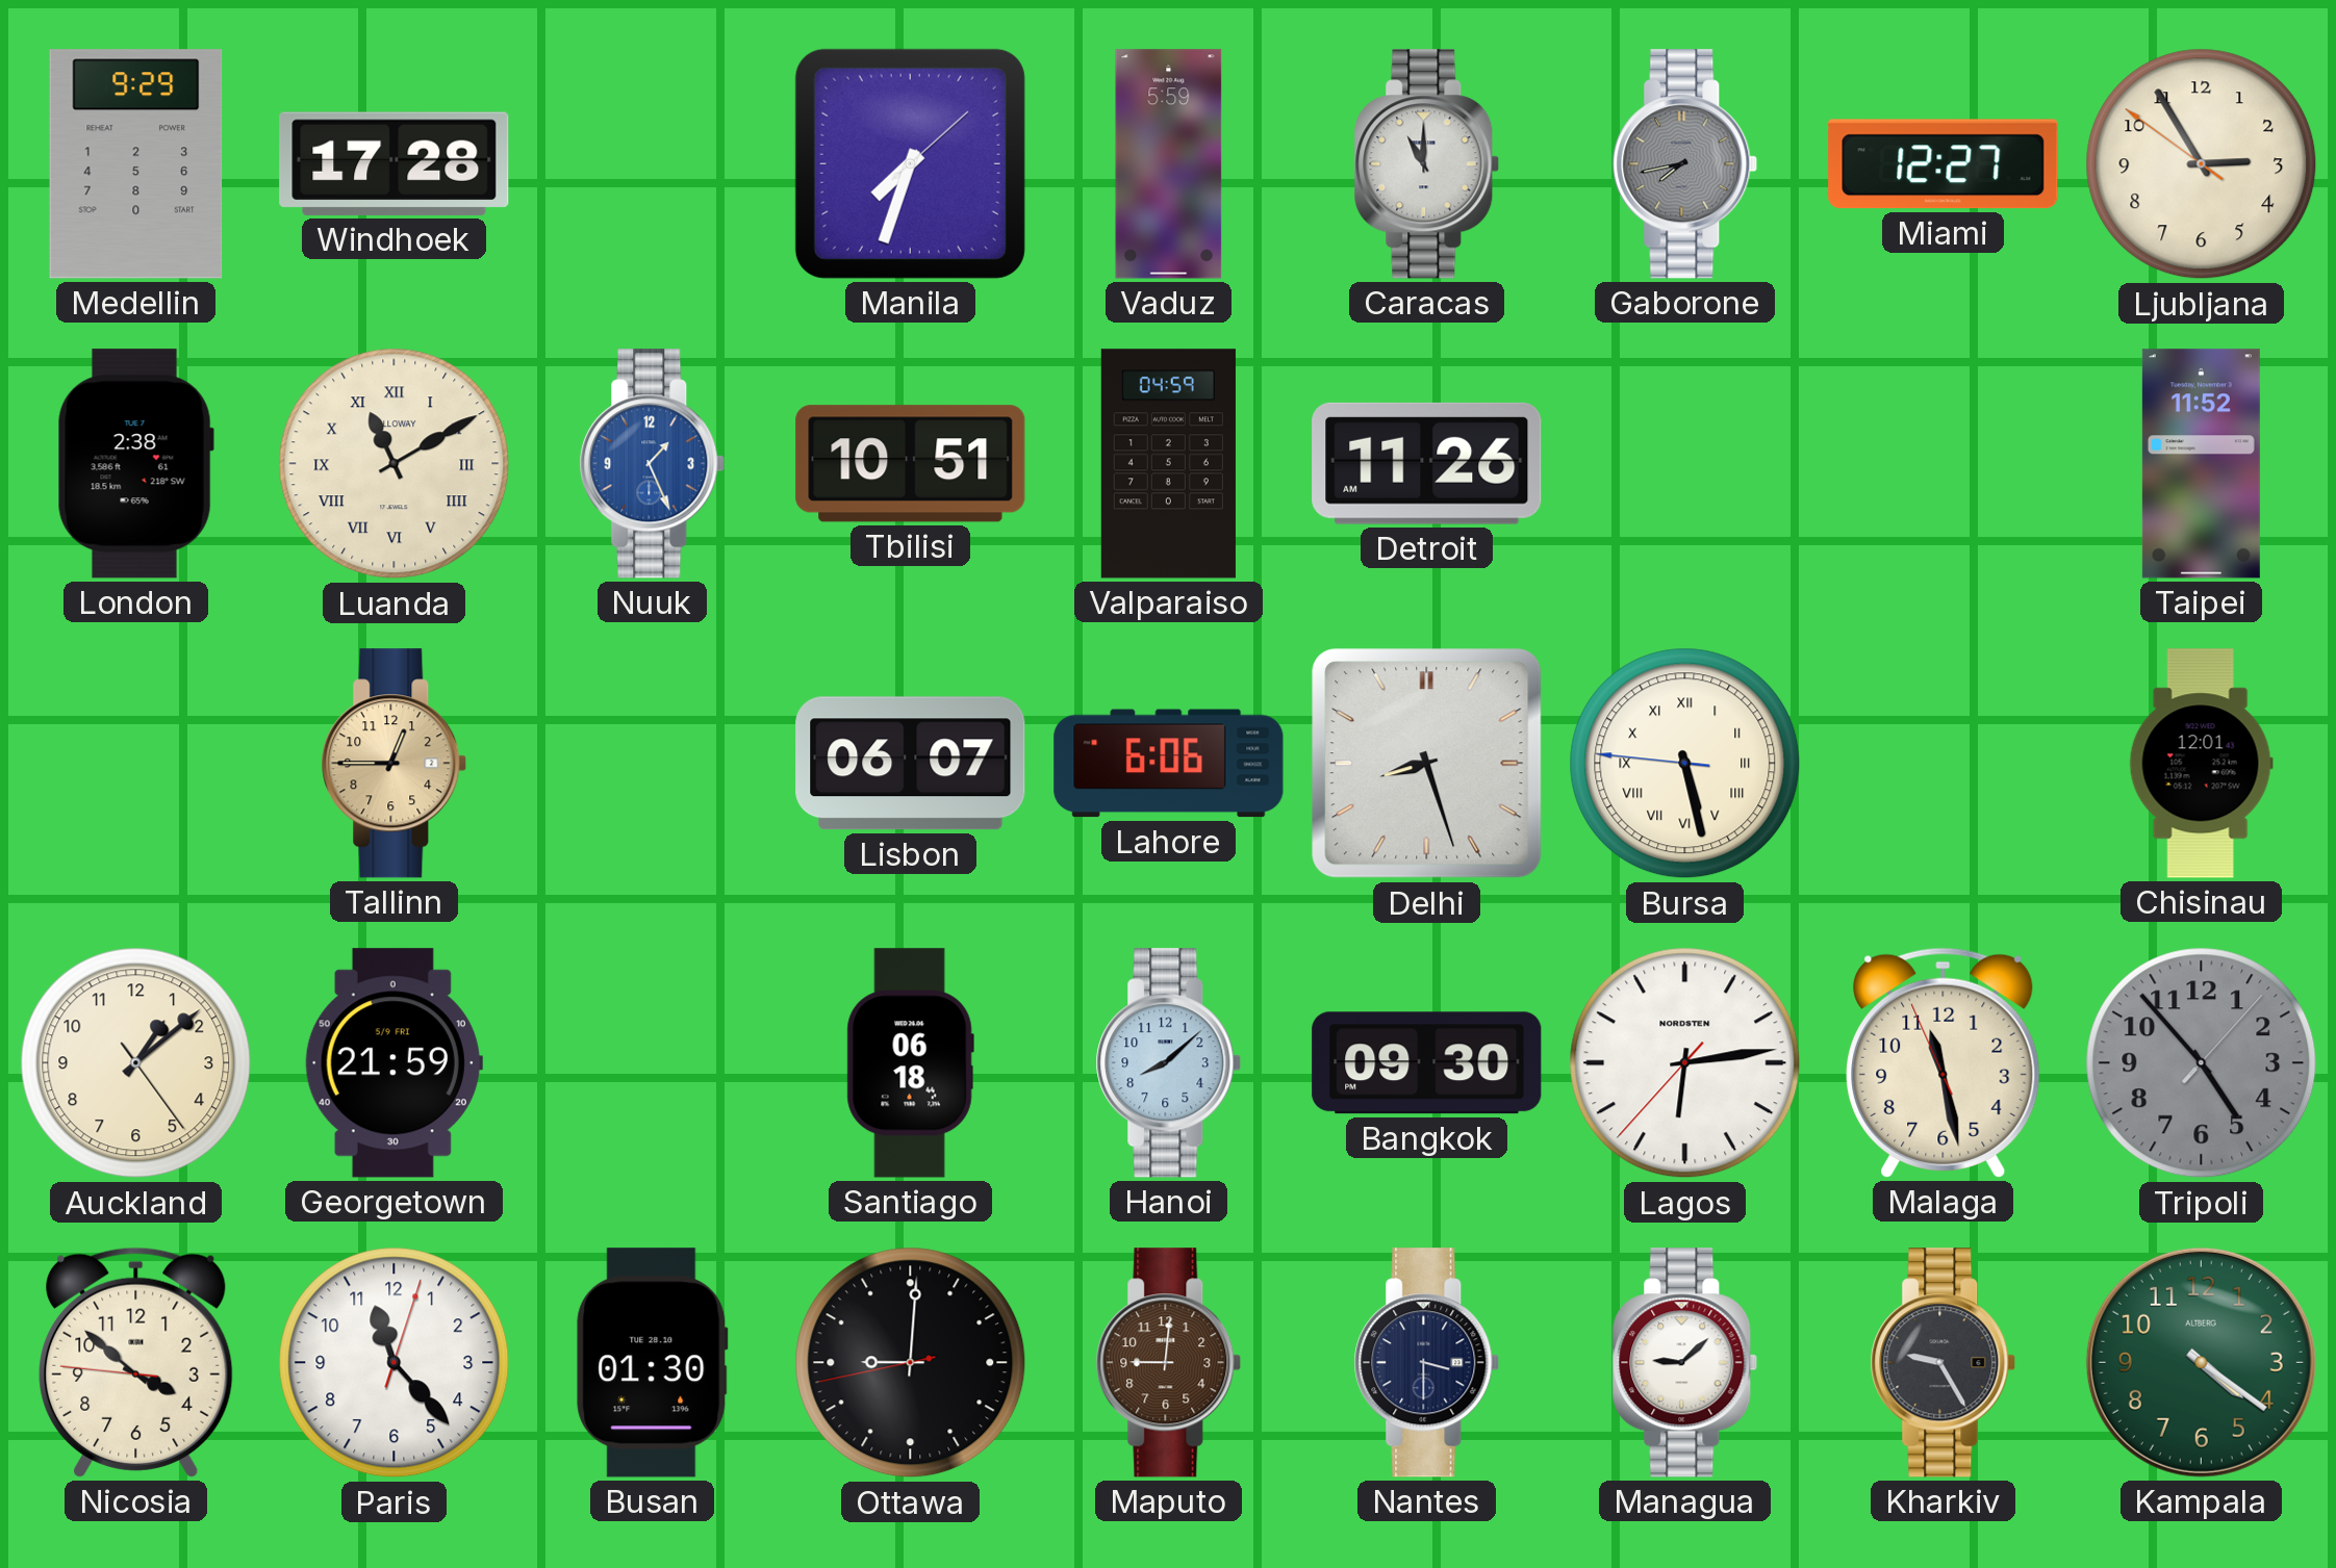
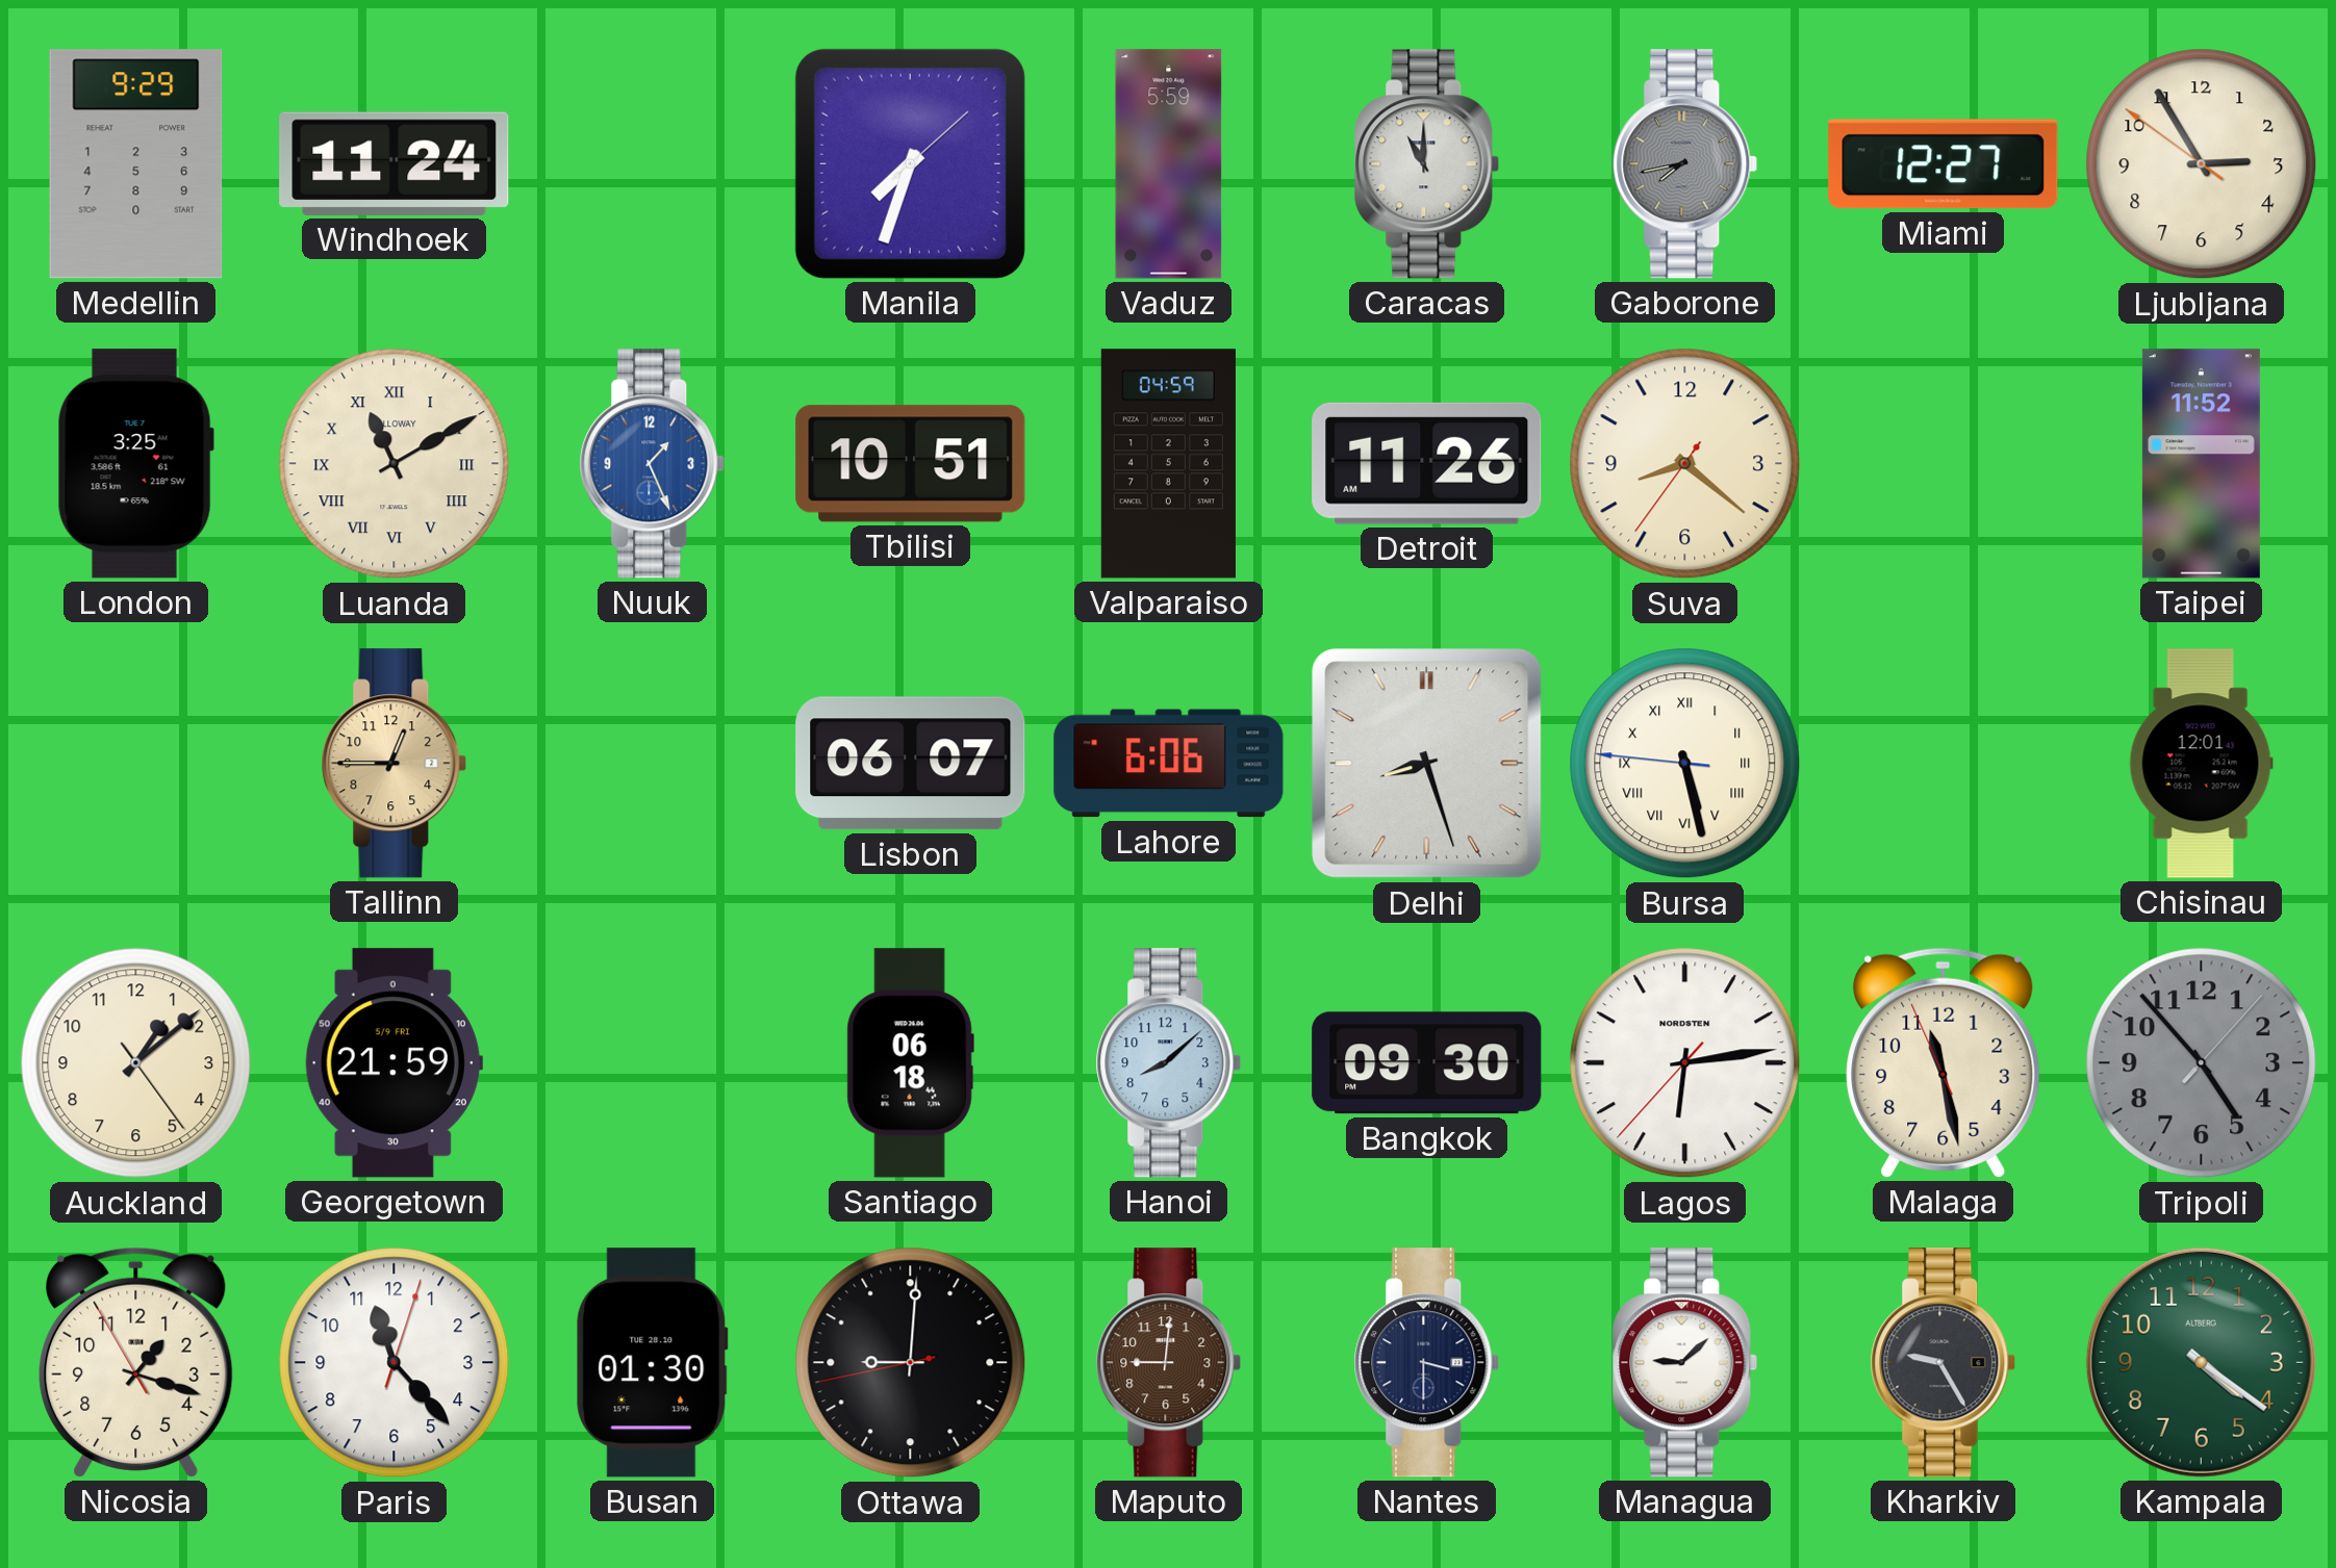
Windhoek: 17:28 -> 11:24
London: 2:38 -> 3:25
Suva: none -> 8:21
Nicosia: 3:51 -> 1:17
